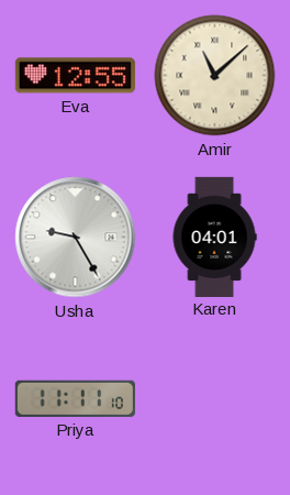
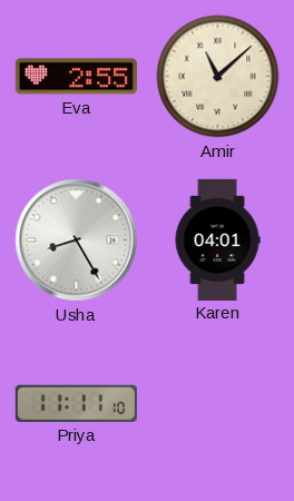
Eva: 12:55 -> 2:55
Usha: 9:25 -> 8:25
